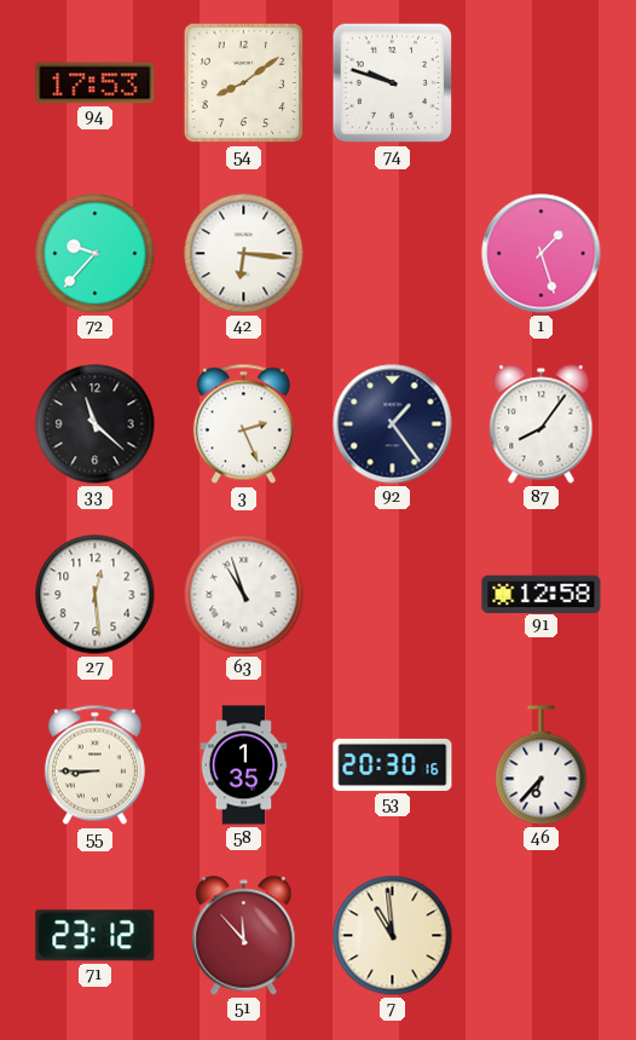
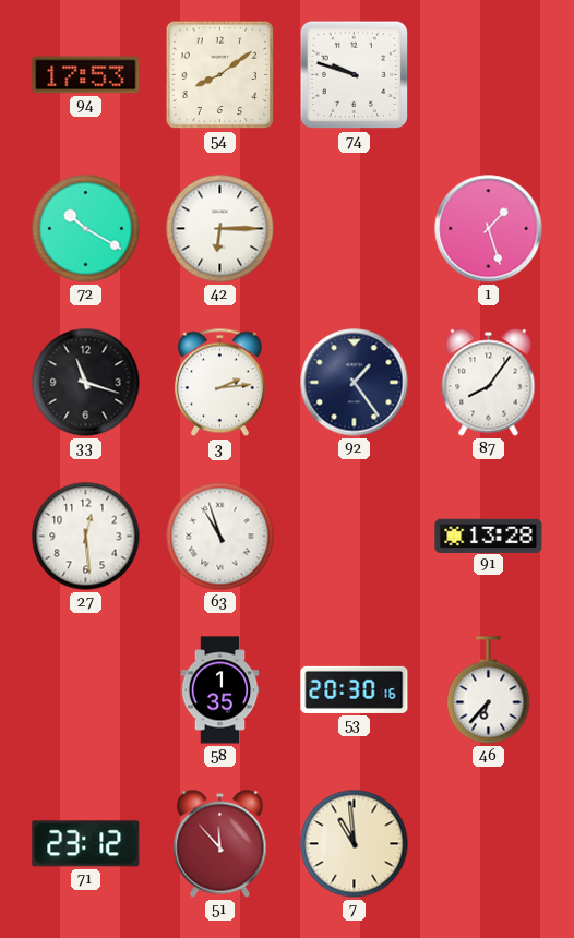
72: 9:37 -> 10:20
42: 6:16 -> 6:15
33: 11:22 -> 11:18
3: 2:26 -> 2:14
91: 12:58 -> 13:28
55: 8:45 -> none
